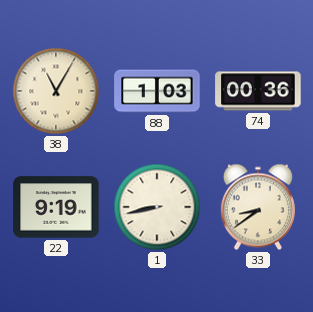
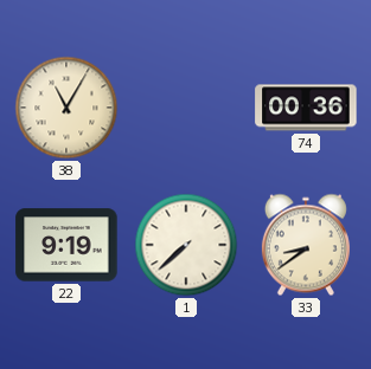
88: 1:03 -> none
1: 8:43 -> 7:38
